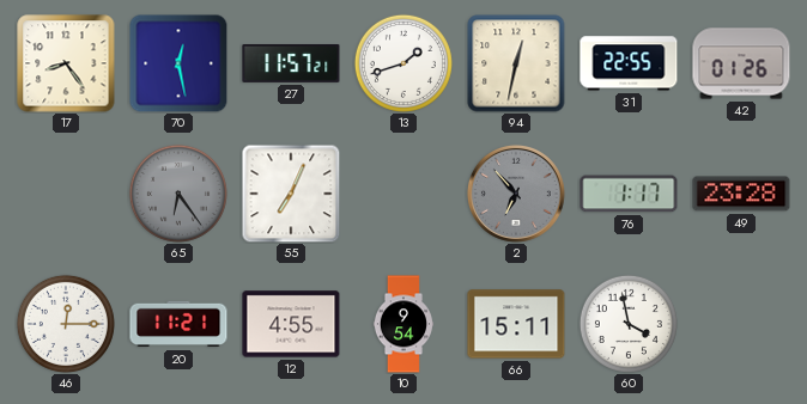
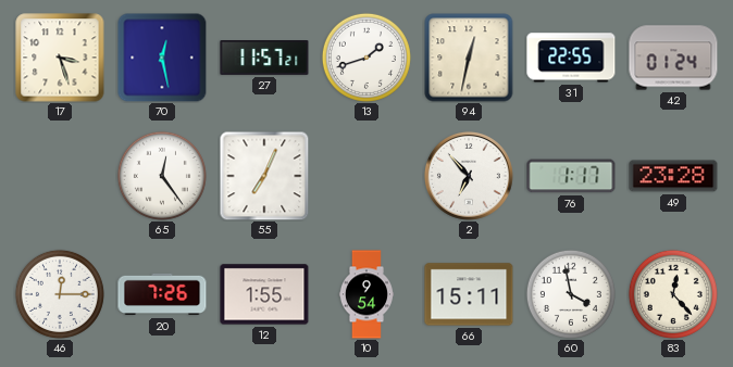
17: 8:24 -> 3:27
42: 01:26 -> 01:24
65: 6:24 -> 12:24
65 dial: grey -> white
2 dial: grey -> white
20: 11:21 -> 7:26
12: 4:55 -> 1:55
83: none -> 12:23
